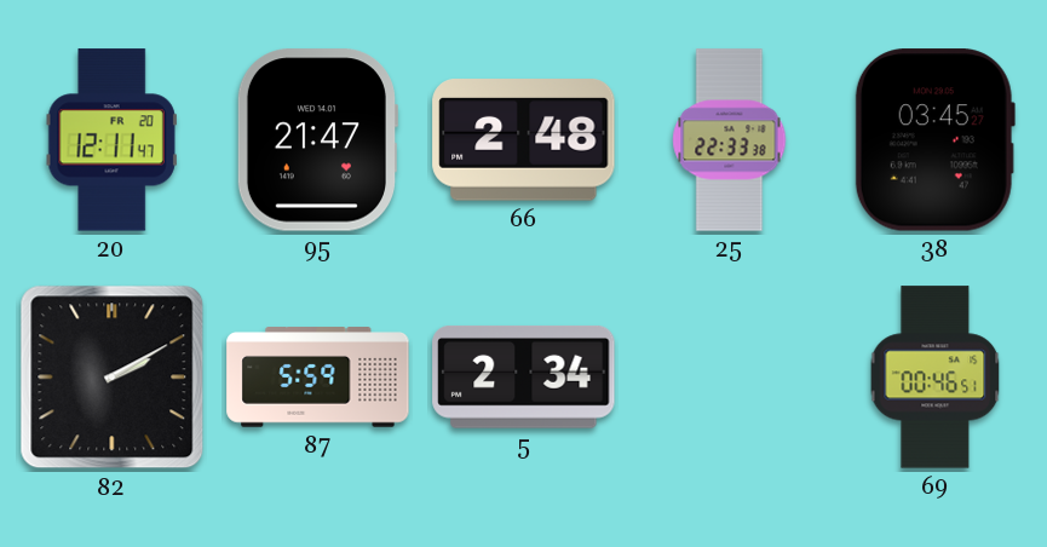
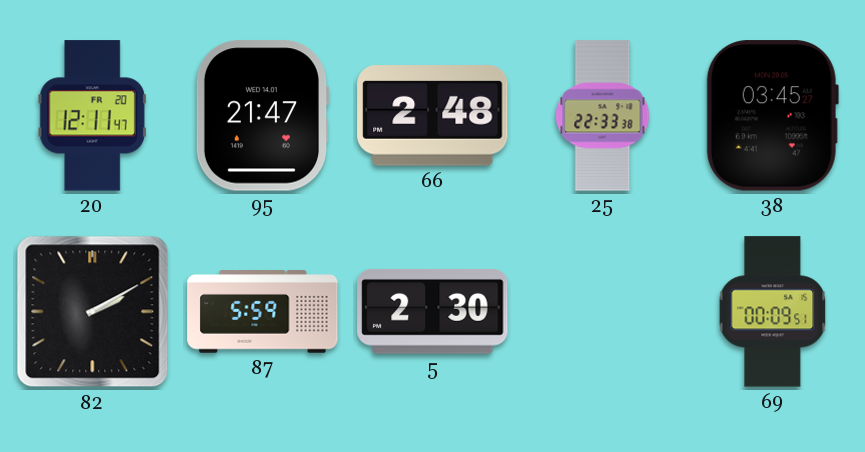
5: 2:34 -> 2:30
69: 00:46 -> 00:09
